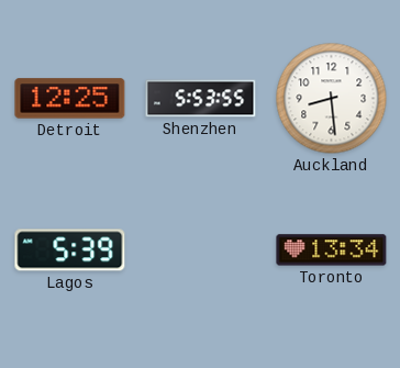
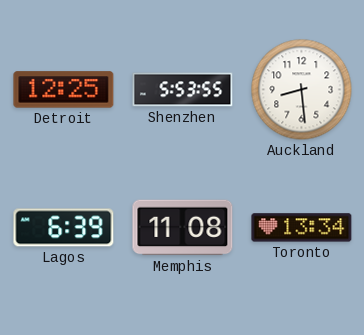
Lagos: 5:39 -> 6:39
Memphis: none -> 11:08
